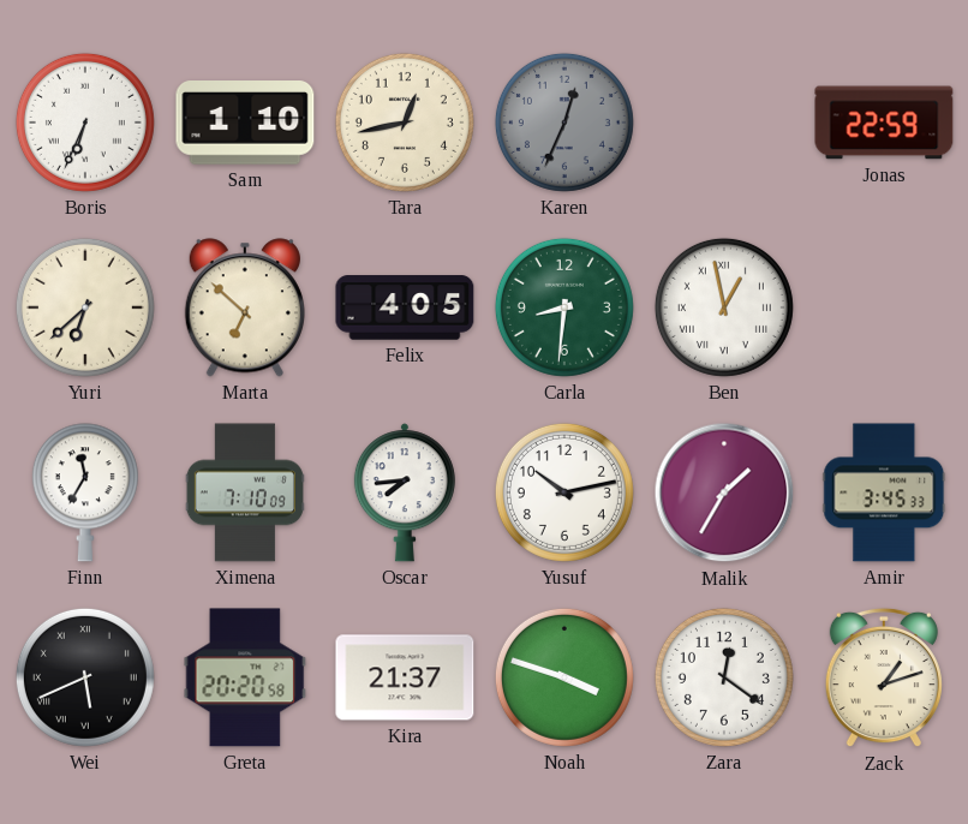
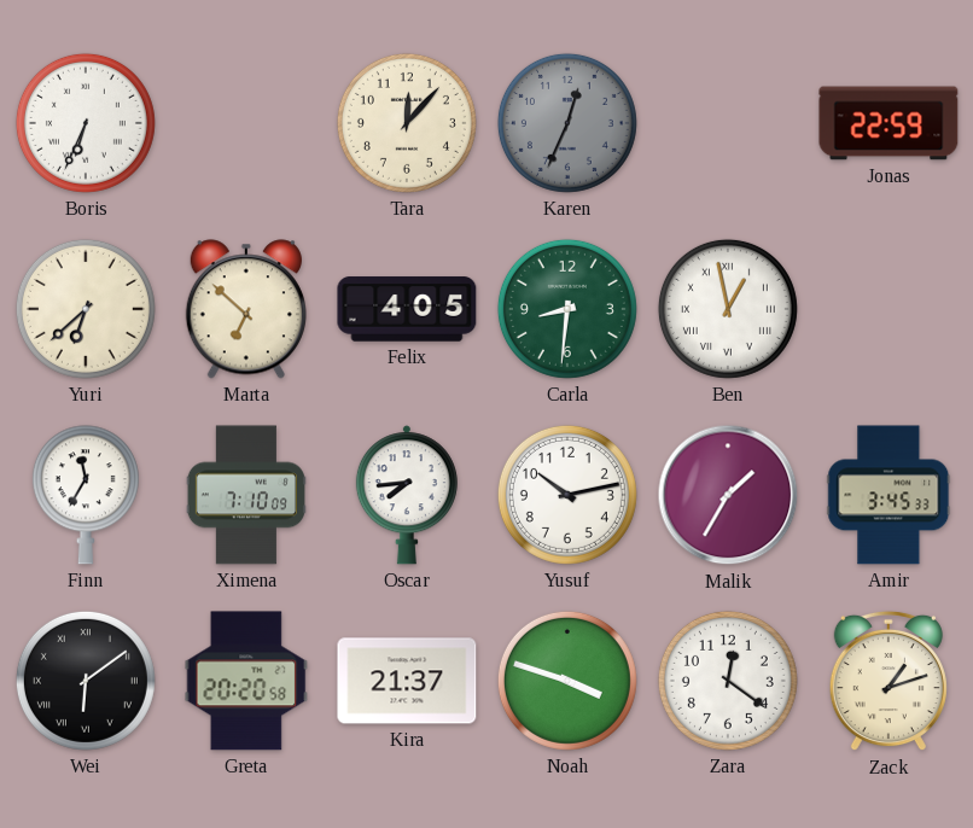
Sam: 1:10 -> none
Tara: 12:43 -> 12:07
Wei: 5:41 -> 6:09
